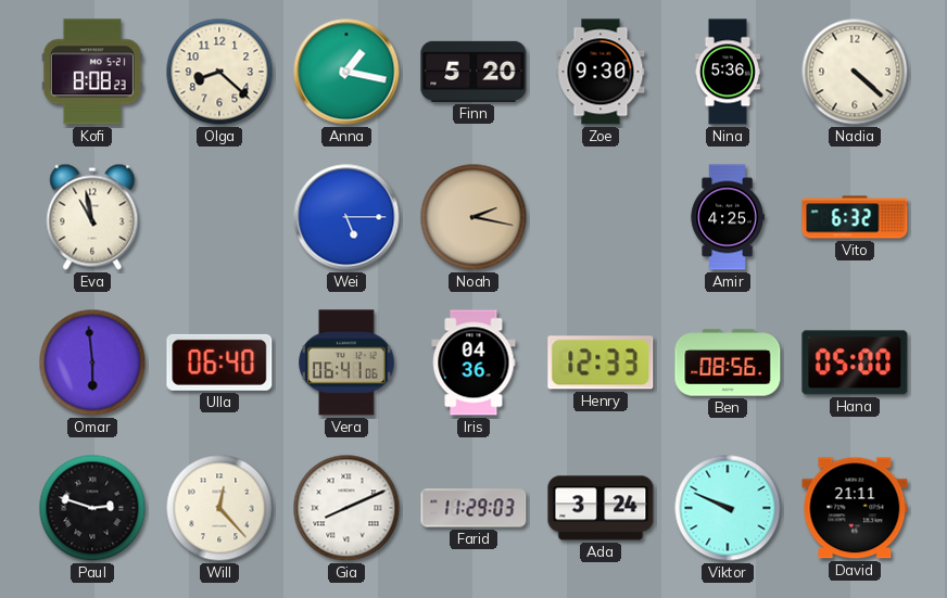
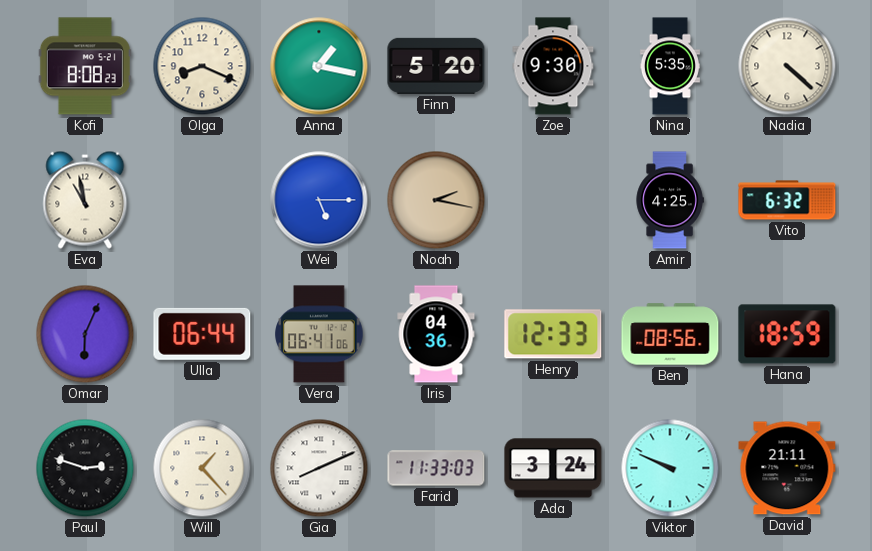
Olga: 8:22 -> 8:19
Nina: 5:36 -> 5:35
Omar: 5:59 -> 6:04
Ulla: 06:40 -> 06:44
Hana: 05:00 -> 18:59
Will: 12:23 -> 1:23
Farid: 11:29 -> 11:33
